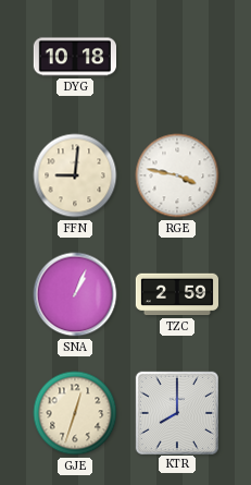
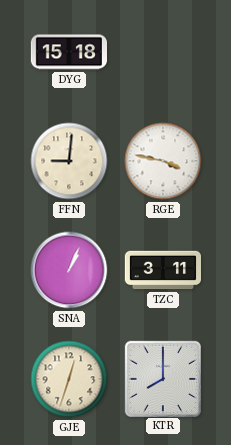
DYG: 10:18 -> 15:18
TZC: 2:59 -> 3:11
